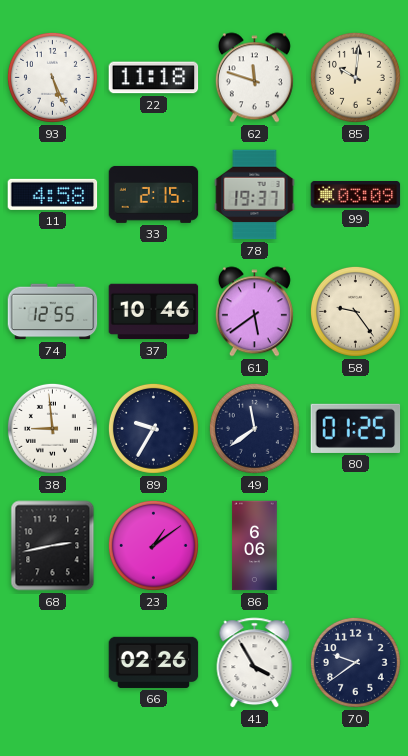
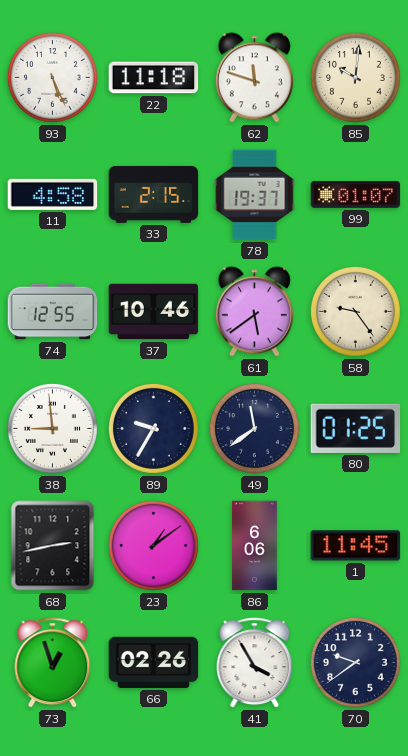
99: 03:09 -> 01:07
1: none -> 11:45
73: none -> 12:57
